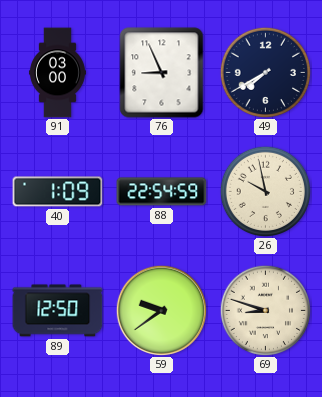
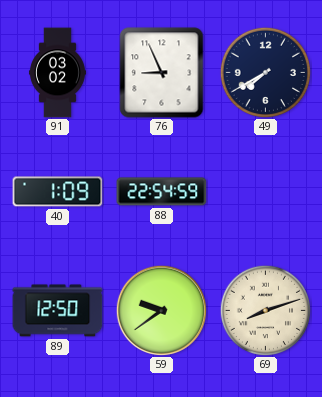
91: 03:00 -> 03:02
26: 9:58 -> none
69: 8:48 -> 8:12
